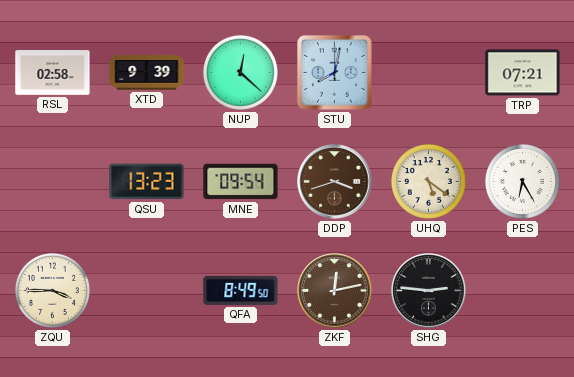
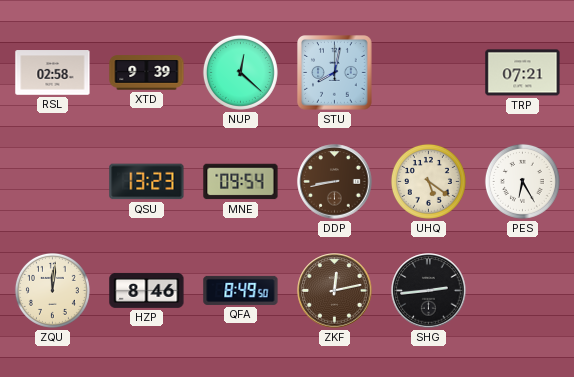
DDP: 3:42 -> 8:43
ZQU: 3:45 -> 12:01
HZP: none -> 8:46
SHG: 2:46 -> 2:44
